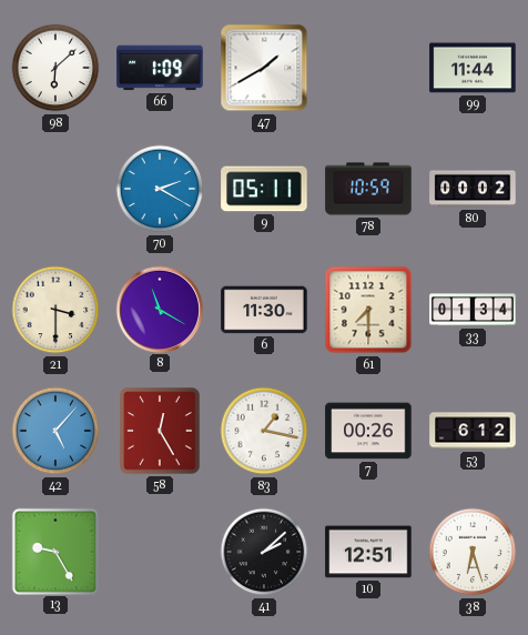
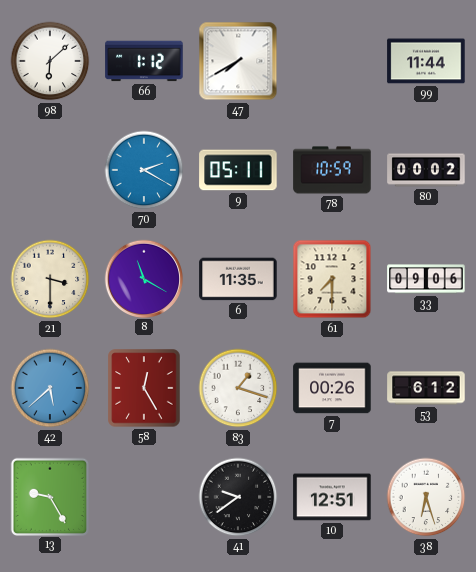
66: 1:09 -> 1:12
47: 1:40 -> 7:40
6: 11:30 -> 11:35
33: 01:34 -> 09:06
42: 5:07 -> 5:38
83: 1:17 -> 1:18
41: 2:08 -> 9:39
